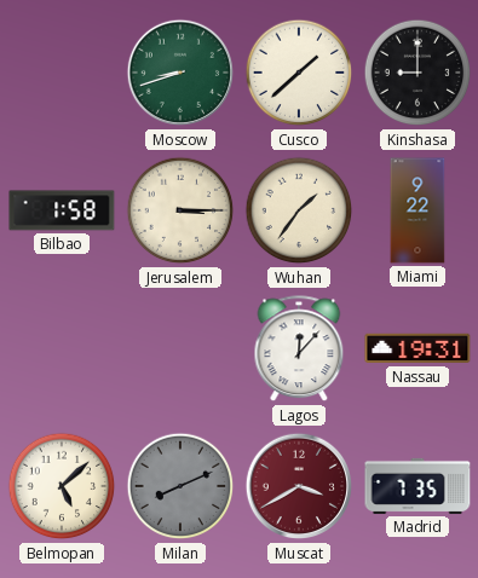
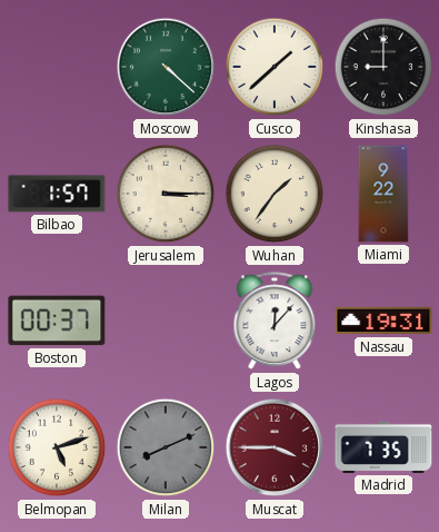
Moscow: 8:42 -> 4:22
Bilbao: 1:58 -> 1:57
Boston: none -> 00:37
Belmopan: 5:08 -> 5:12
Muscat: 3:40 -> 3:45
